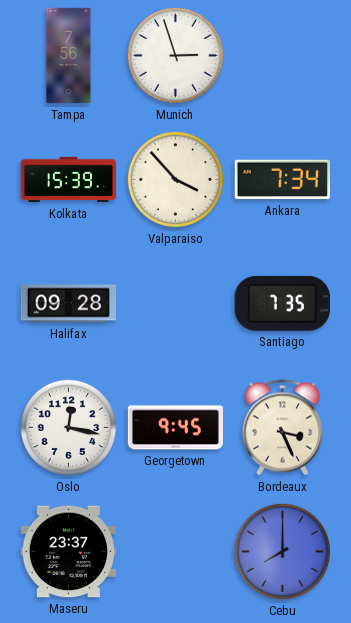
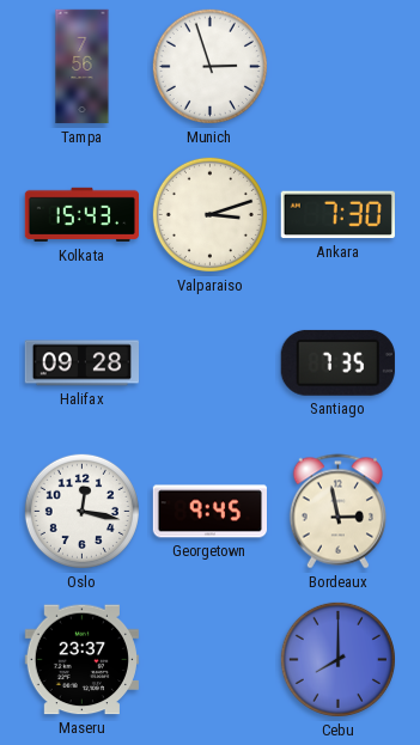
Kolkata: 15:39 -> 15:43
Valparaiso: 3:53 -> 3:12
Ankara: 7:34 -> 7:30
Bordeaux: 3:26 -> 2:58
